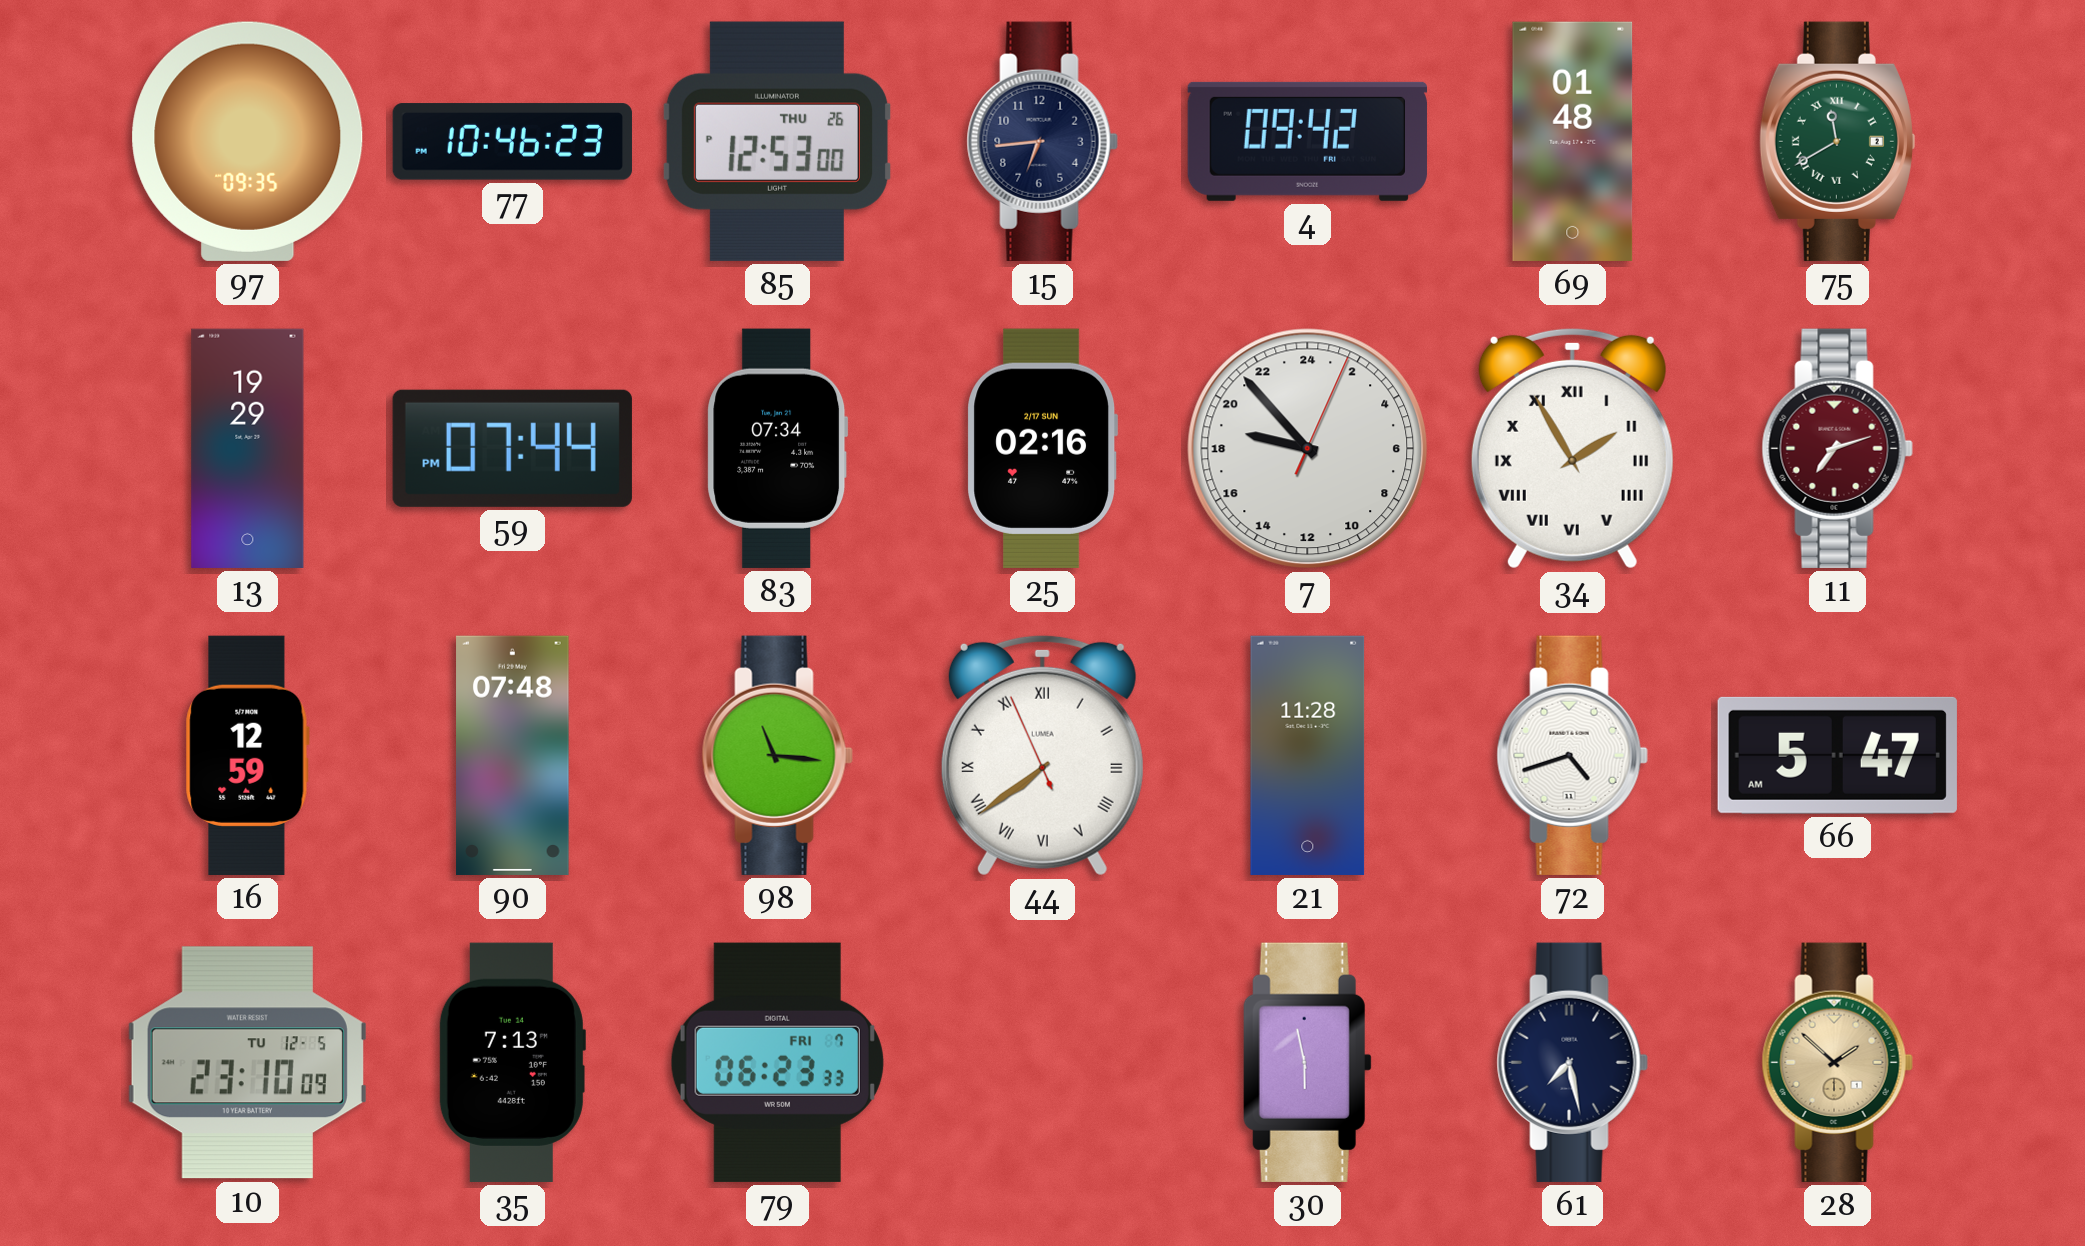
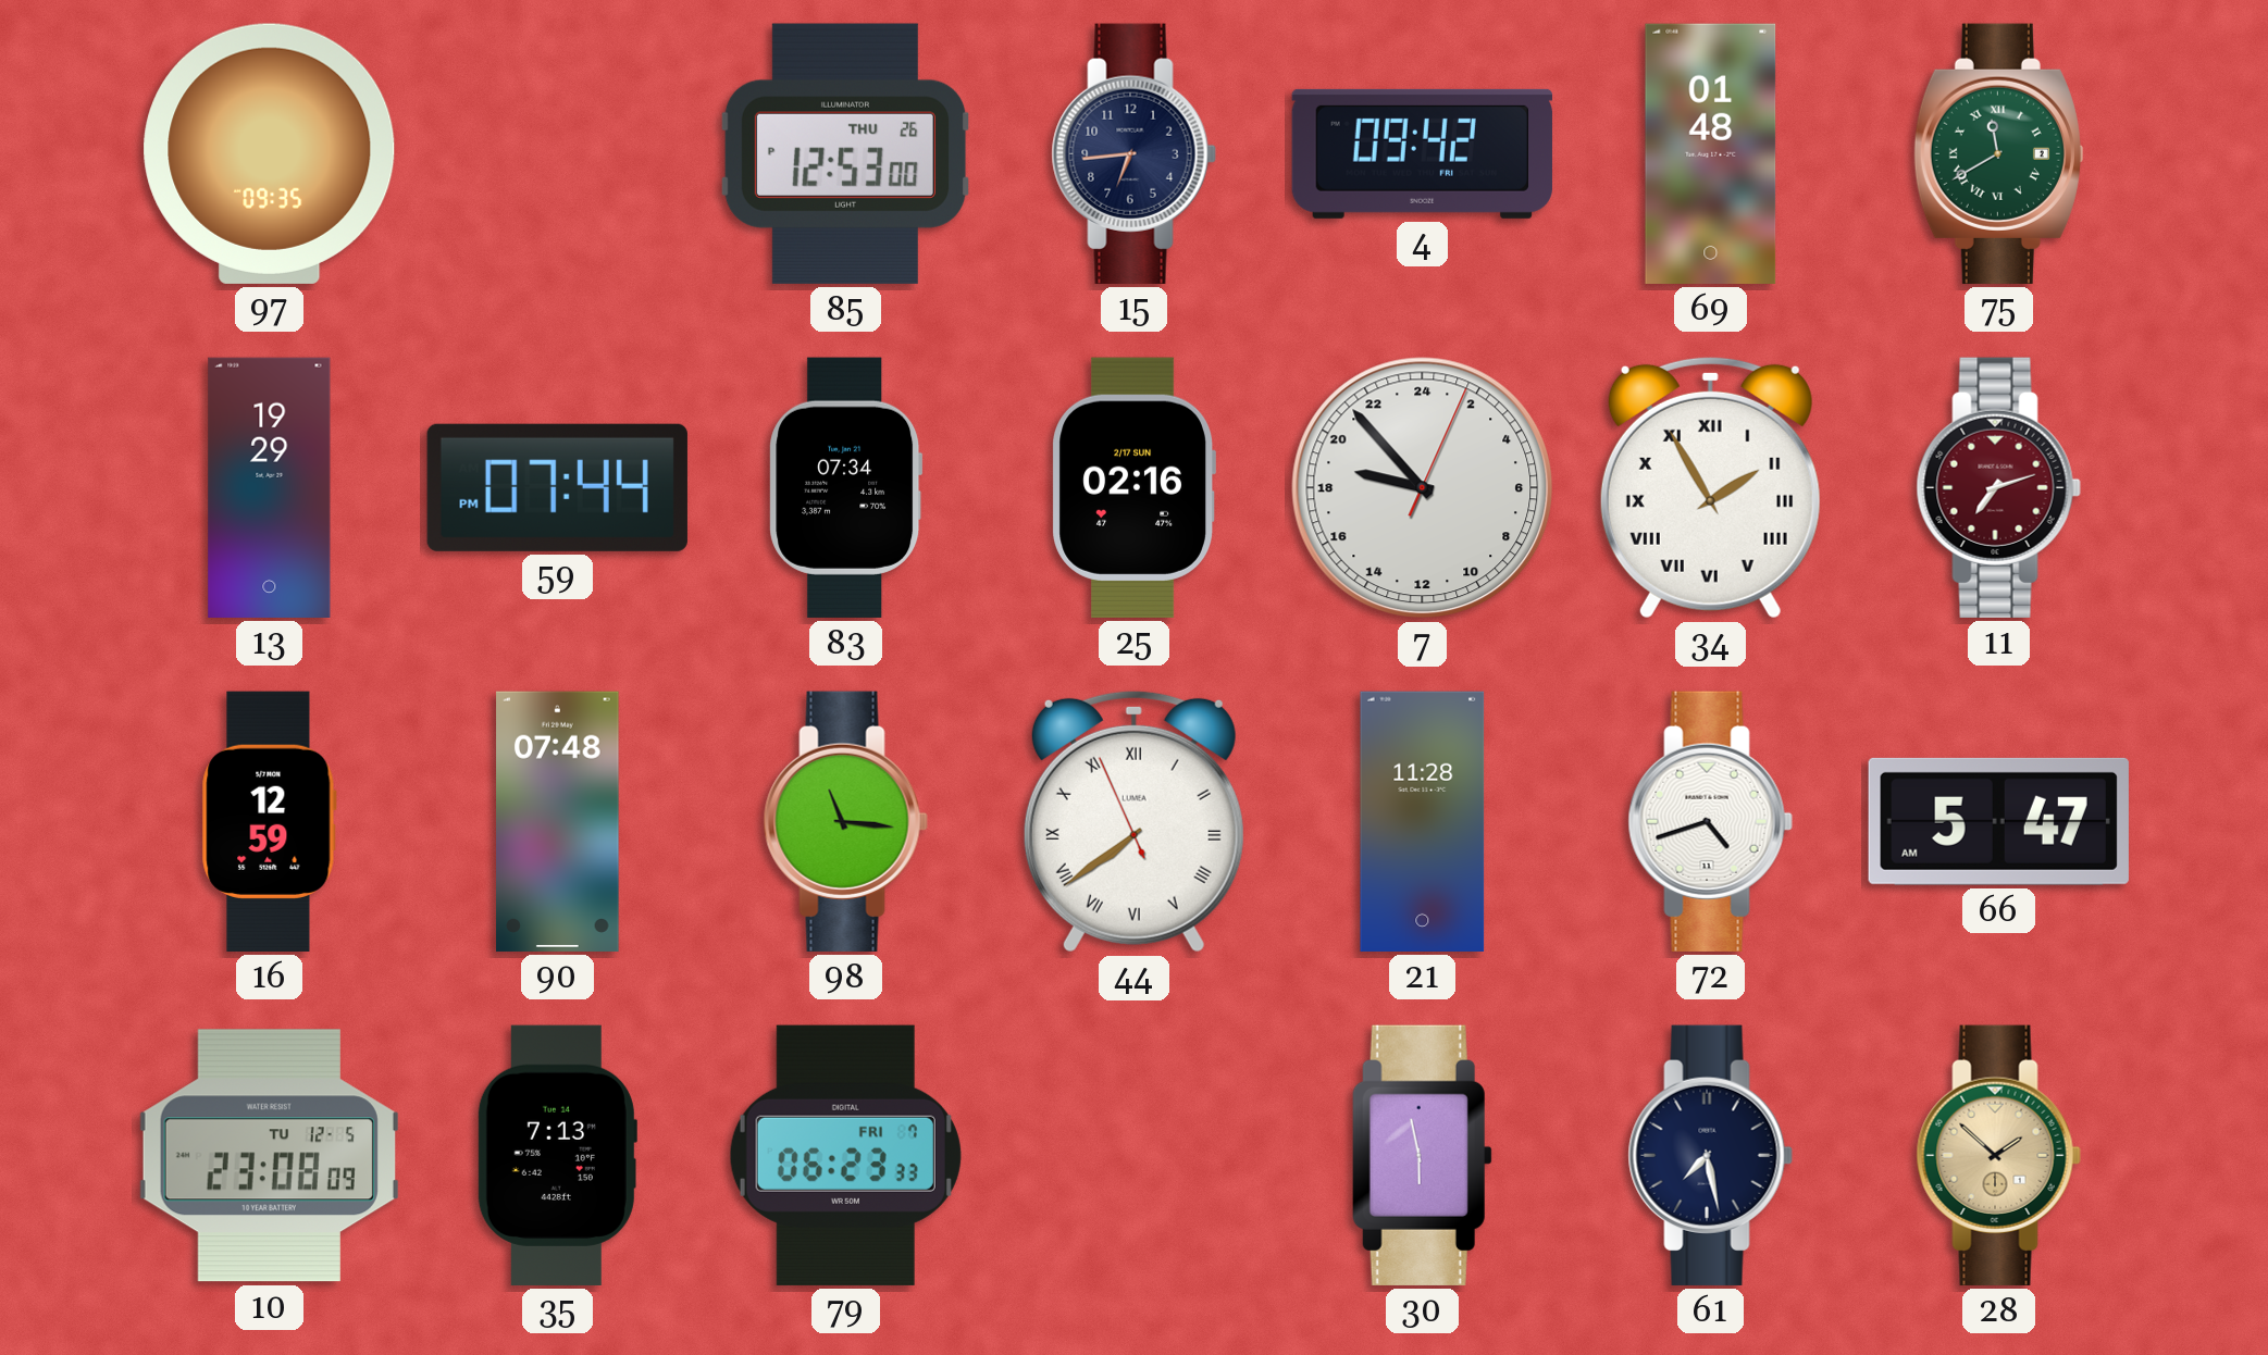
77: 10:46 -> none
10: 23:10 -> 23:08
